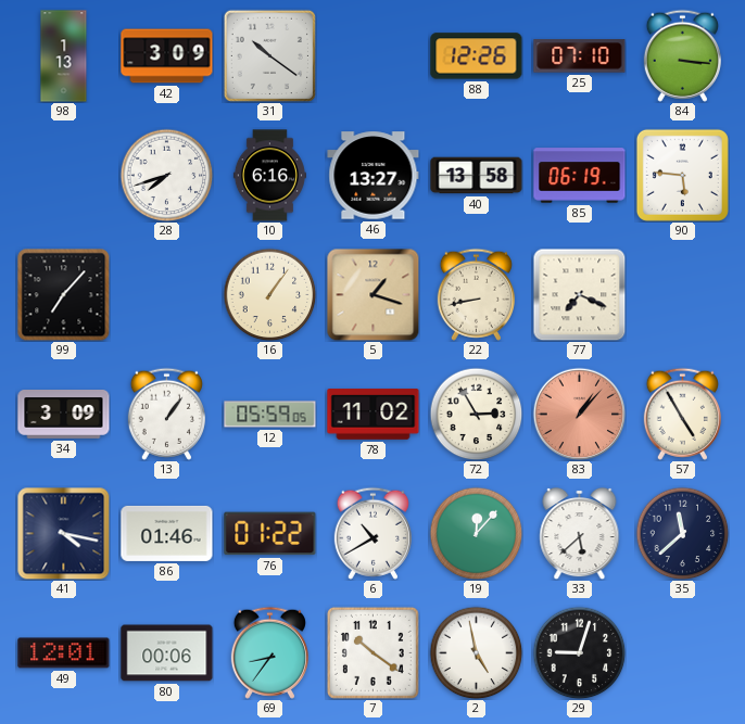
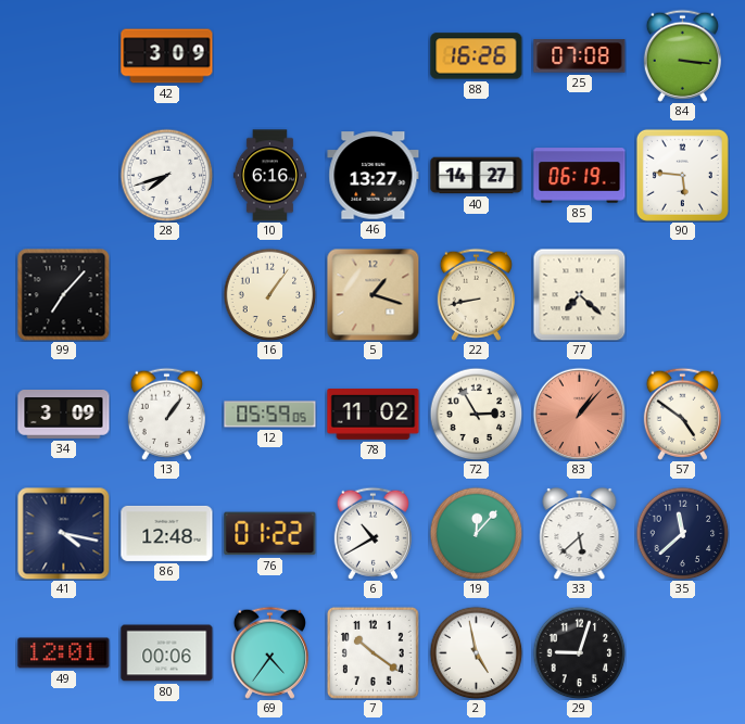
98: 1:13 -> none
31: 10:21 -> none
88: 12:26 -> 16:26
25: 07:10 -> 07:08
40: 13:58 -> 14:27
77: 7:19 -> 7:22
57: 4:55 -> 4:51
86: 01:46 -> 12:48
69: 8:36 -> 4:36
